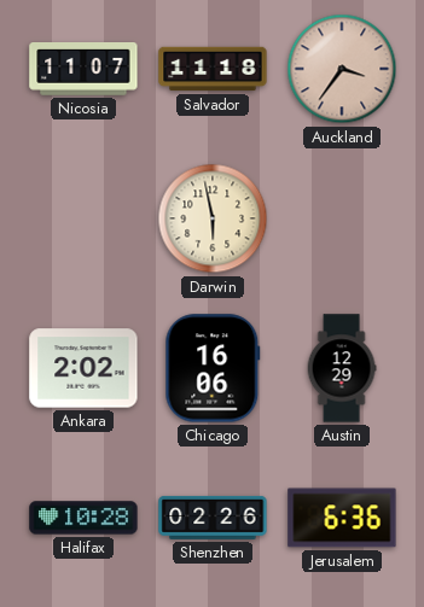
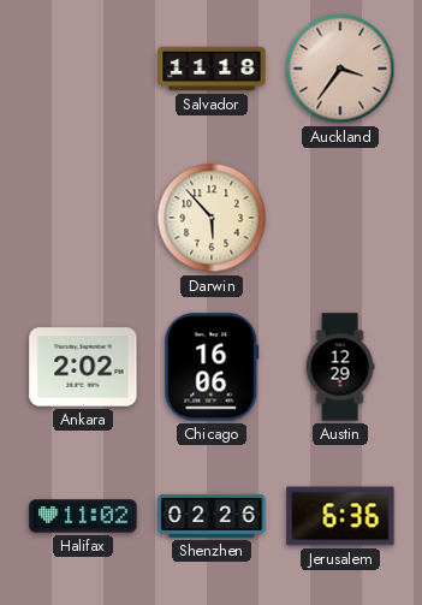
Nicosia: 11:07 -> none
Darwin: 5:58 -> 5:53
Halifax: 10:28 -> 11:02
